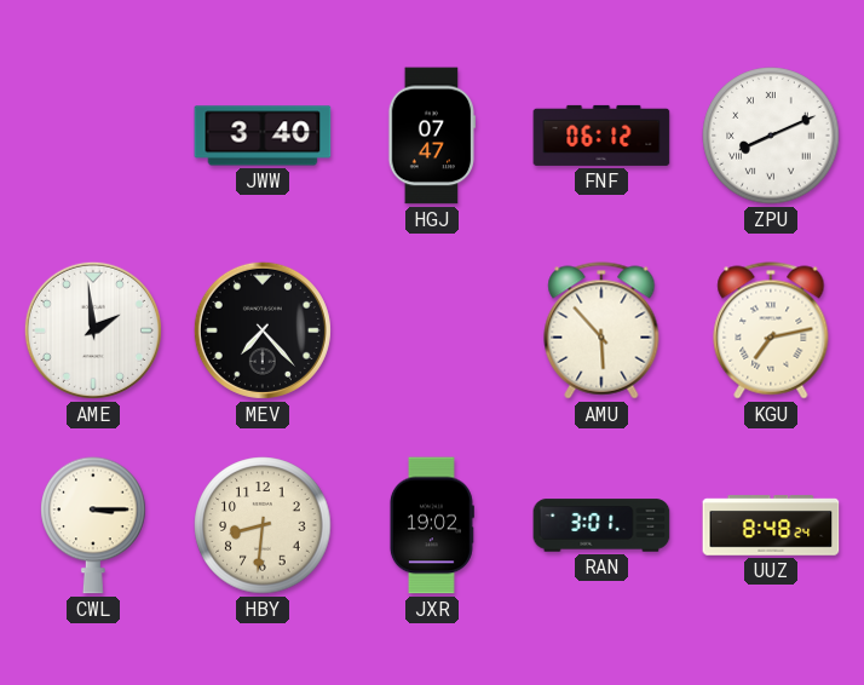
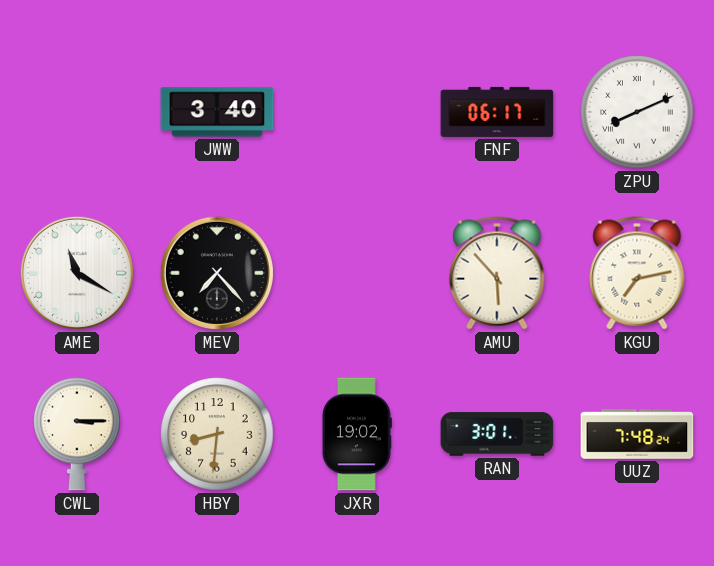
HGJ: 07:47 -> none
FNF: 06:12 -> 06:17
AME: 1:59 -> 11:20
UUZ: 8:48 -> 7:48
